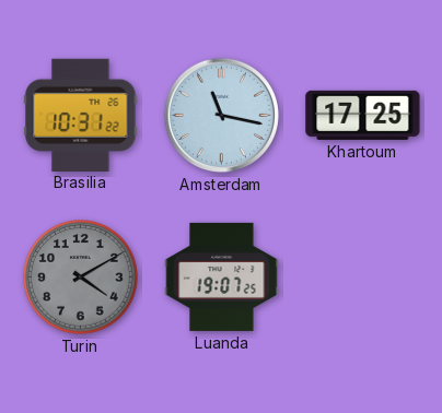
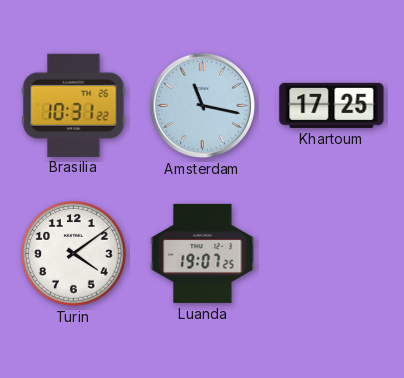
Turin: 4:10 -> 4:09
Turin dial: grey -> white
